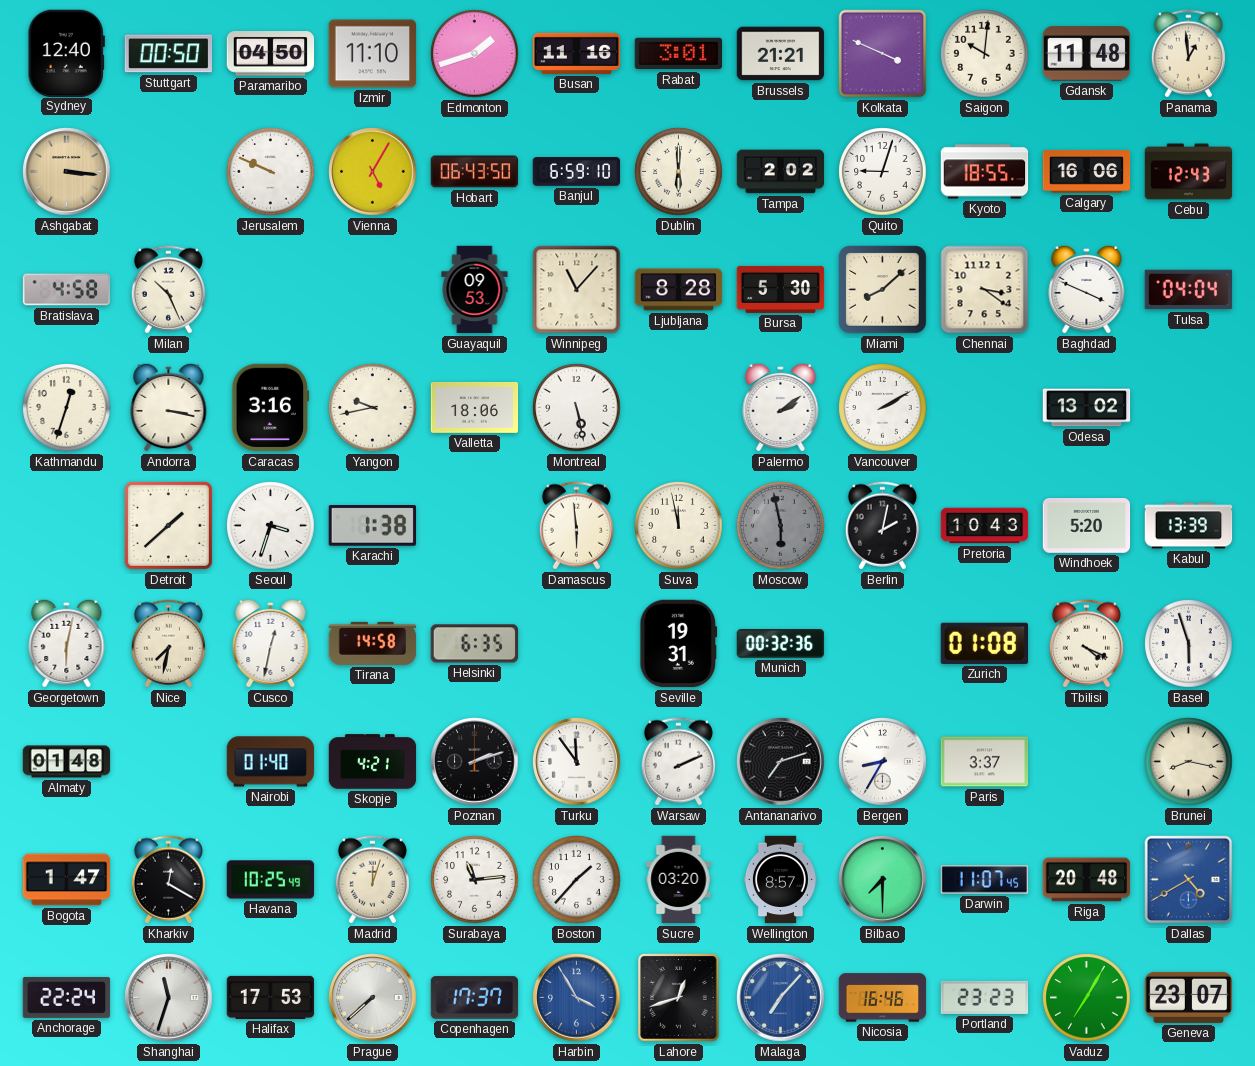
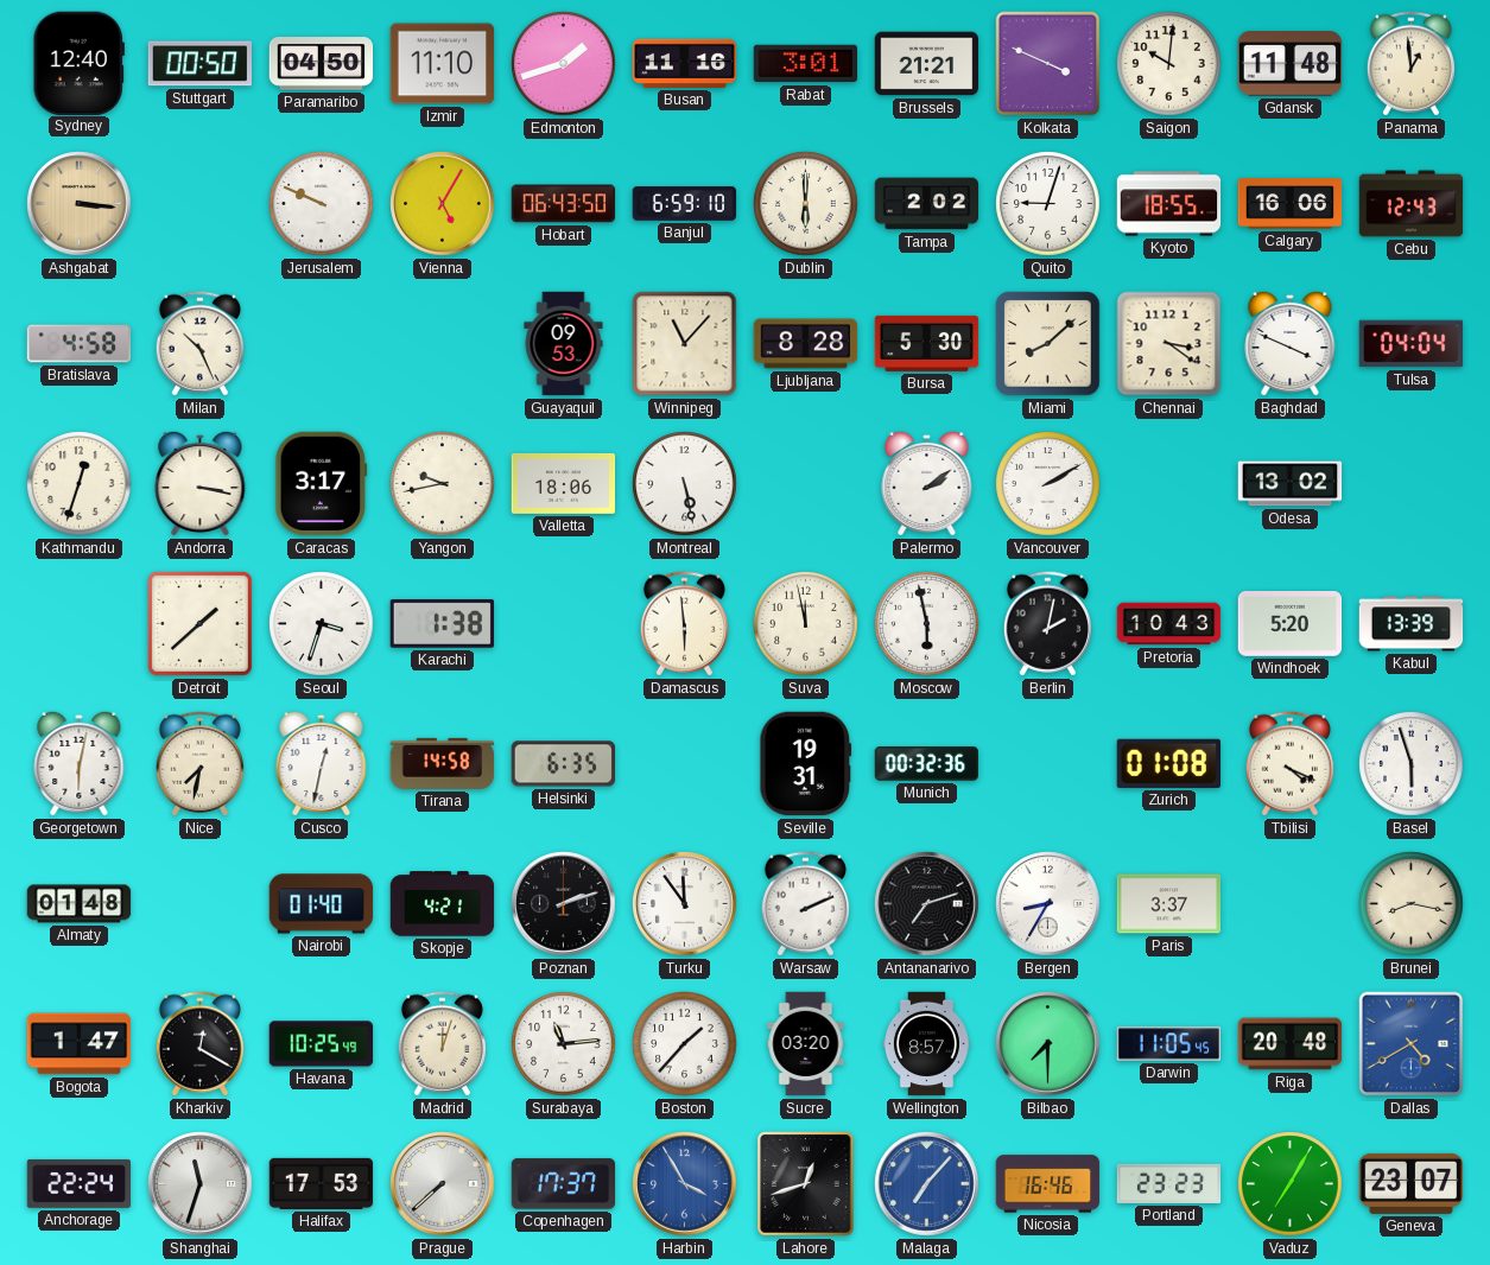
Caracas: 3:16 -> 3:17
Moscow dial: grey -> white
Darwin: 11:07 -> 11:05
